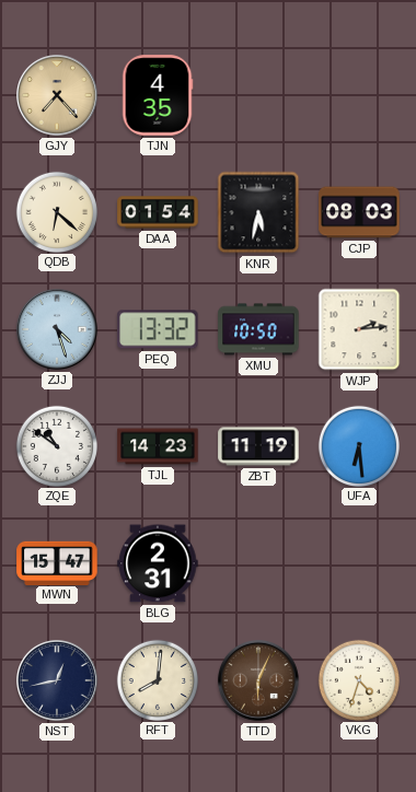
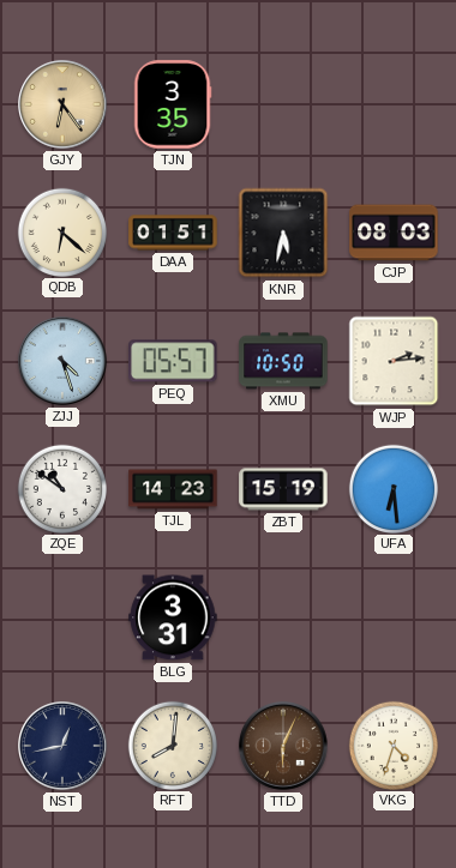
GJY: 7:23 -> 6:24
TJN: 4:35 -> 3:35
DAA: 01:54 -> 01:51
PEQ: 13:32 -> 05:57
ZBT: 11:19 -> 15:19
MWN: 15:47 -> none
BLG: 2:31 -> 3:31
